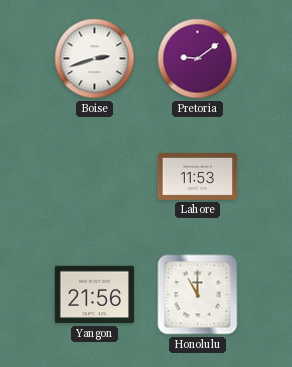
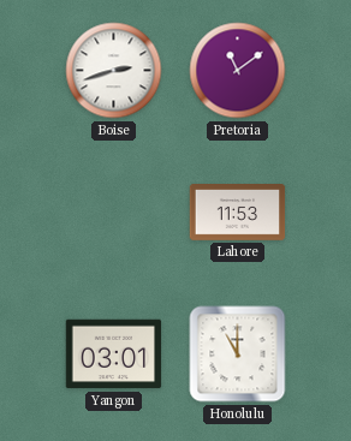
Pretoria: 9:09 -> 11:09
Yangon: 21:56 -> 03:01
